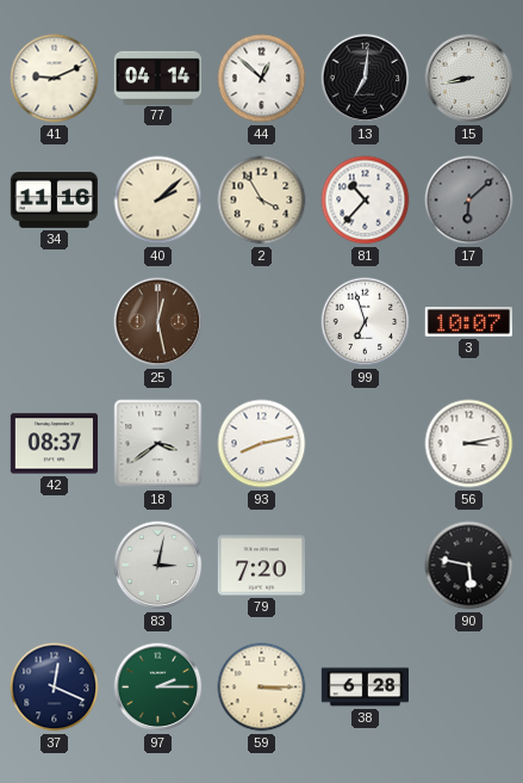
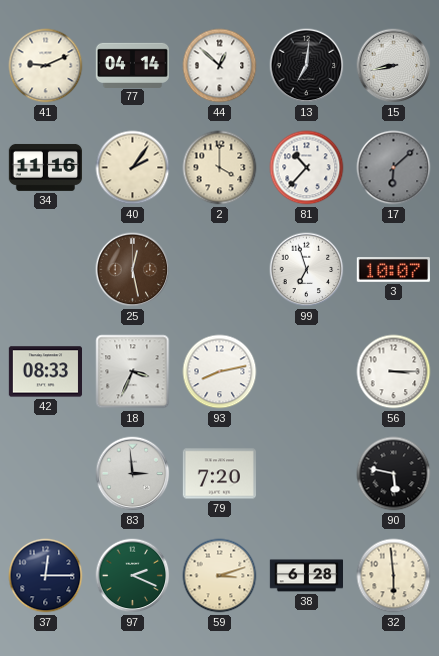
40: 2:08 -> 2:06
2: 3:55 -> 4:00
42: 08:37 -> 08:33
18: 3:39 -> 3:34
56: 3:13 -> 3:15
83: 3:02 -> 2:59
37: 12:19 -> 12:15
97: 2:15 -> 2:19
59: 3:15 -> 3:12
32: none -> 5:59
